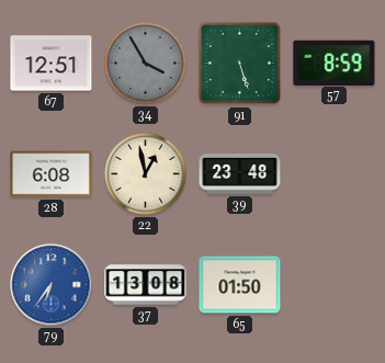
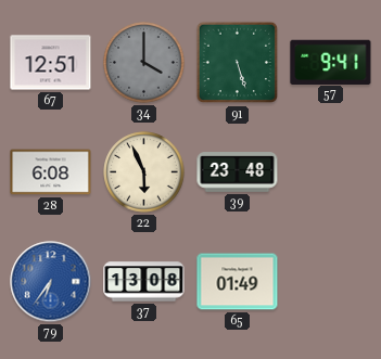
34: 3:55 -> 4:00
57: 8:59 -> 9:41
22: 12:58 -> 5:56
65: 01:50 -> 01:49
